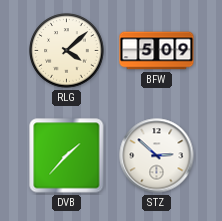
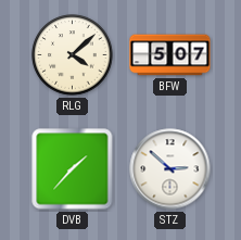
BFW: 5:09 -> 5:07
